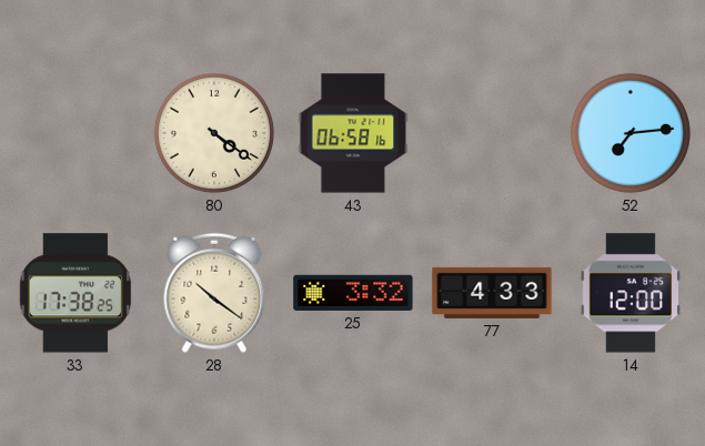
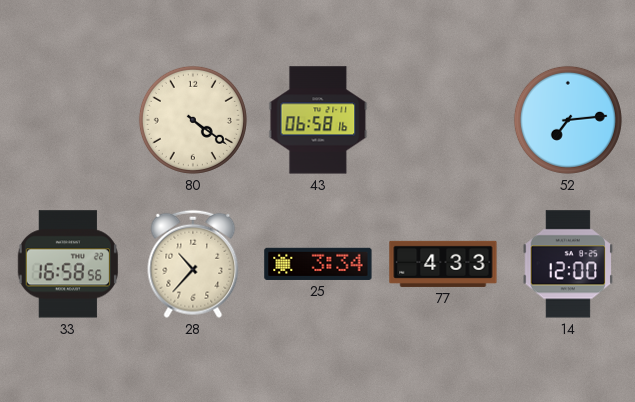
33: 17:38 -> 16:58
28: 10:21 -> 10:37
25: 3:32 -> 3:34
